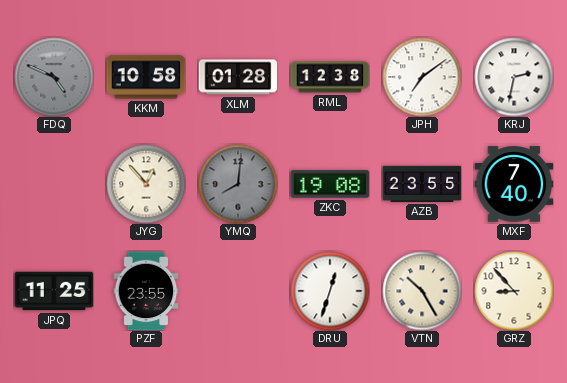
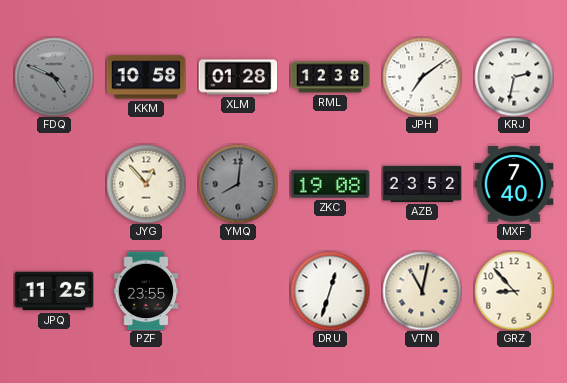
AZB: 23:55 -> 23:52
VTN: 10:25 -> 11:02
